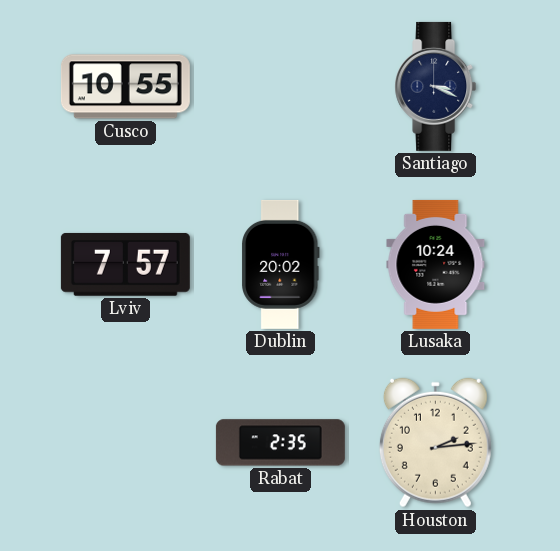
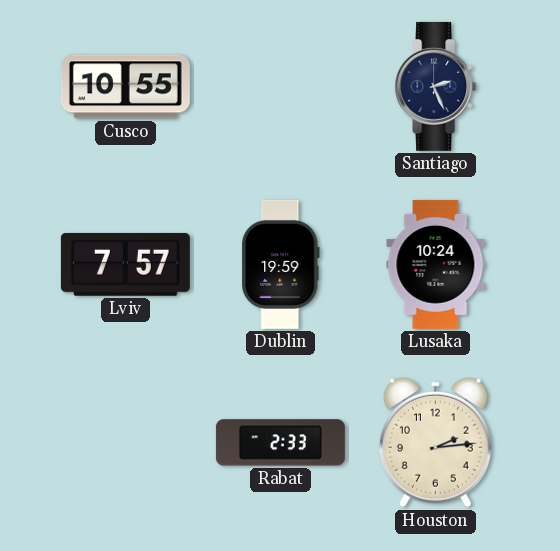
Santiago: 3:19 -> 2:26
Dublin: 20:02 -> 19:59
Rabat: 2:35 -> 2:33
